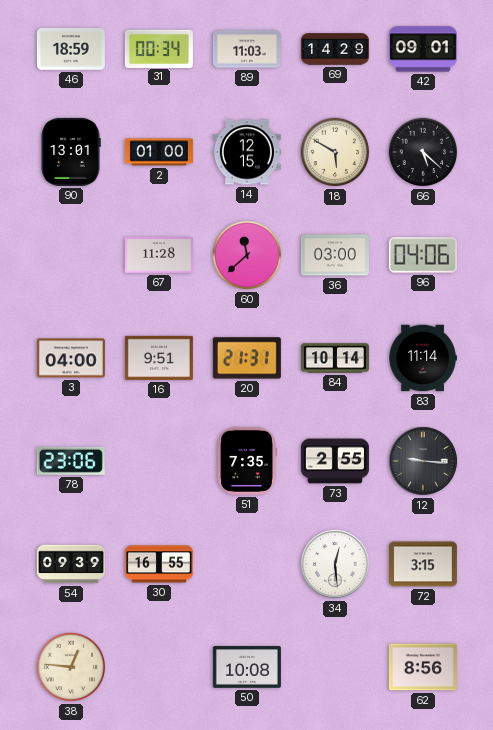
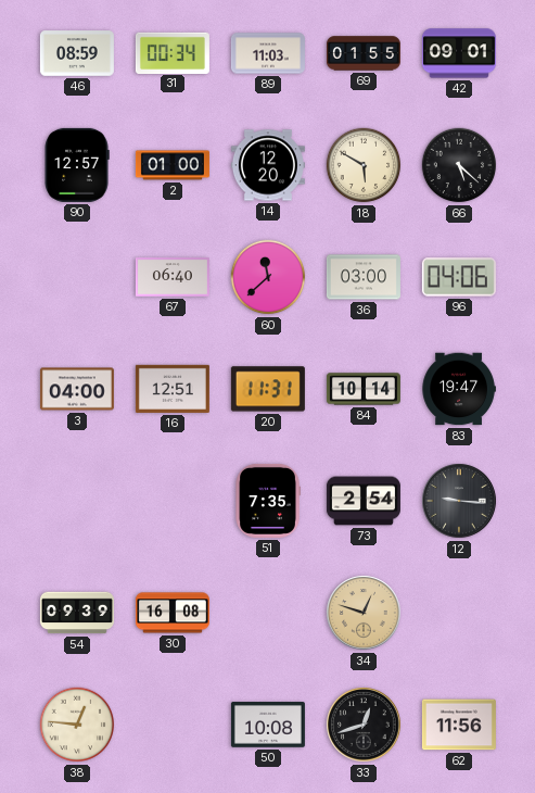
46: 18:59 -> 08:59
69: 14:29 -> 01:55
90: 13:01 -> 12:57
14: 12:15 -> 12:20
67: 11:28 -> 06:40
16: 9:51 -> 12:51
20: 21:31 -> 11:31
83: 11:14 -> 19:47
78: 23:06 -> none
73: 2:55 -> 2:54
30: 16:55 -> 16:08
34: 12:29 -> 12:48
34 dial: white -> champagne
72: 3:15 -> none
33: none -> 12:42
62: 8:56 -> 11:56
